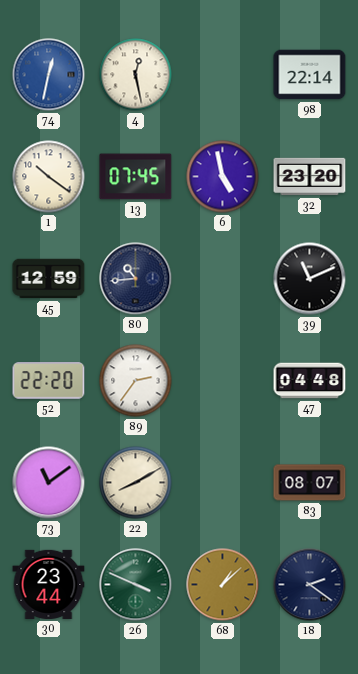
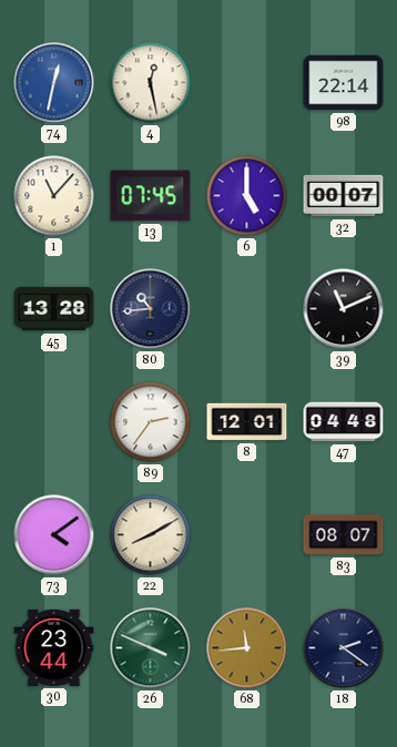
1: 10:21 -> 11:07
6: 4:58 -> 5:00
32: 23:20 -> 00:07
45: 12:59 -> 13:28
52: 22:20 -> none
8: none -> 12:01
73: 11:09 -> 4:09
68: 1:08 -> 11:44
